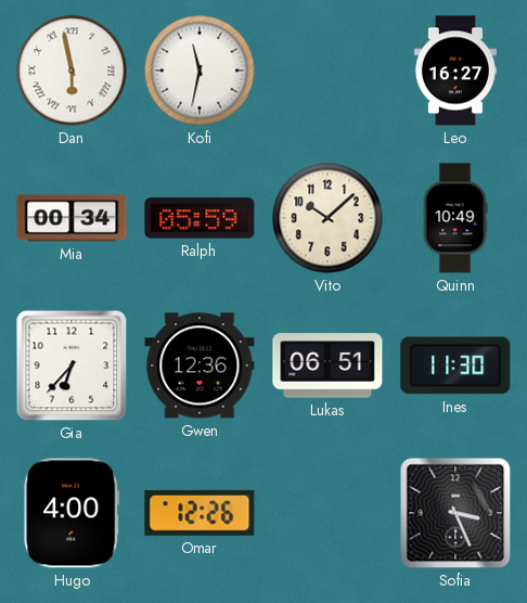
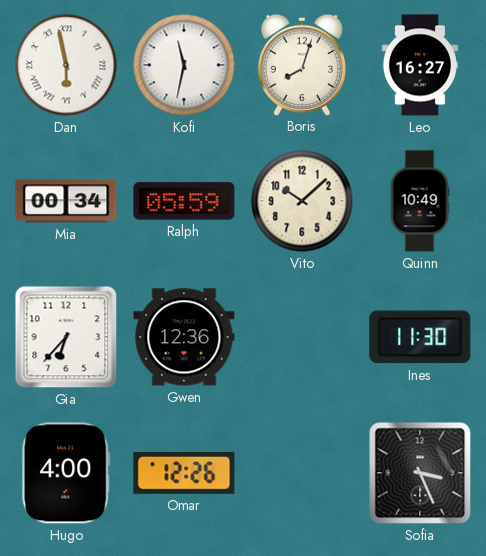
Boris: none -> 8:03
Lukas: 06:51 -> none
